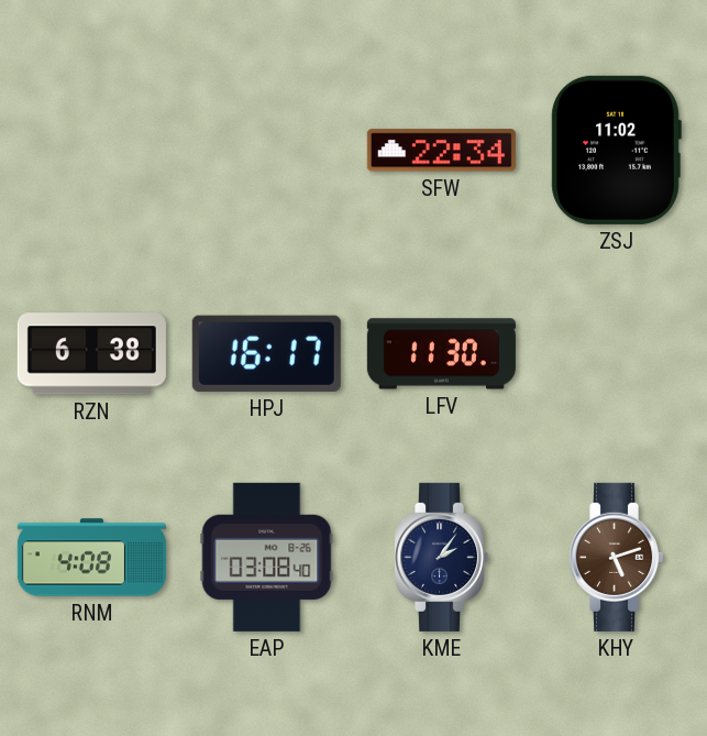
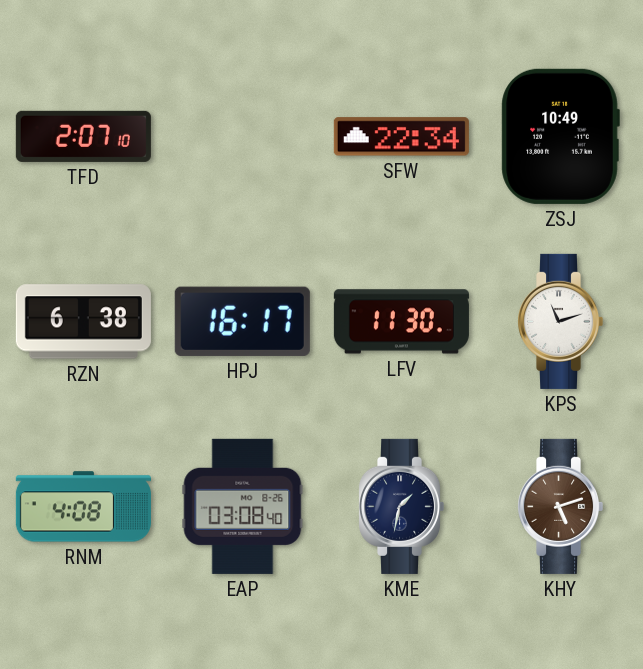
TFD: none -> 2:07
ZSJ: 11:02 -> 10:49
KPS: none -> 11:12
KME: 2:06 -> 1:32
